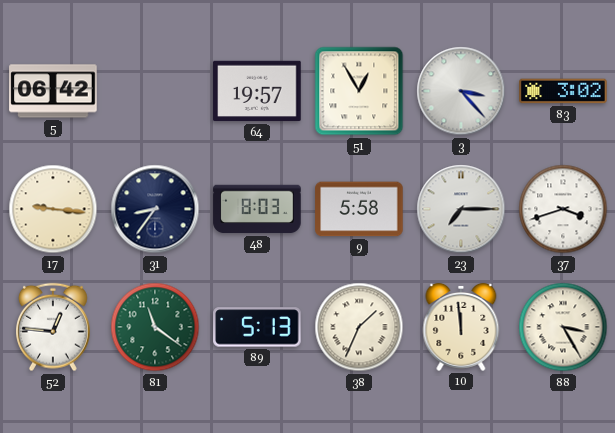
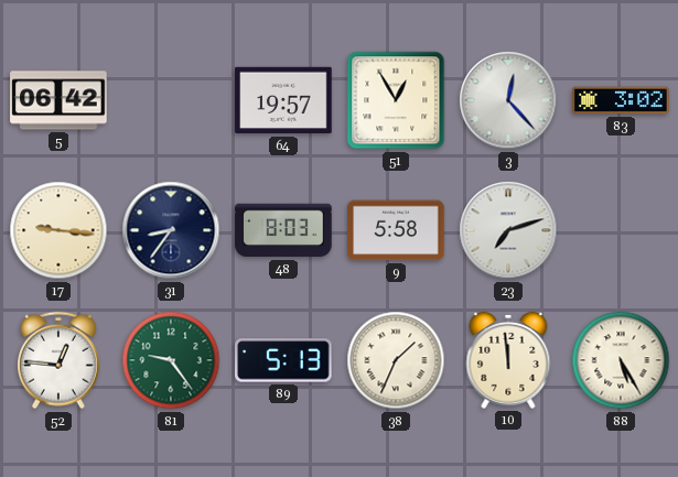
3: 3:23 -> 12:23
23: 7:15 -> 7:12
37: 3:42 -> none
81: 11:21 -> 9:24
88: 3:25 -> 5:25
